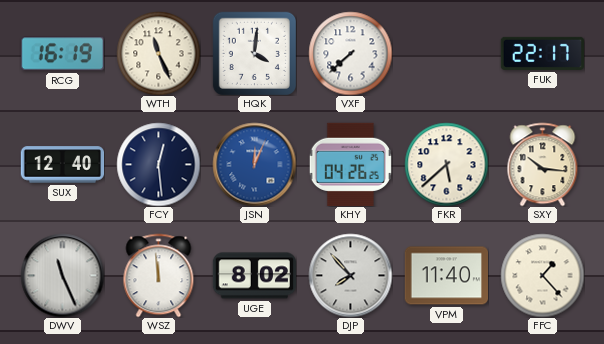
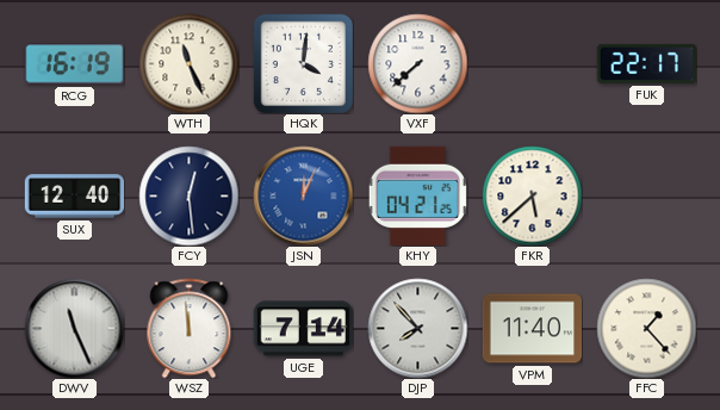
KHY: 04:26 -> 04:21
SXY: 10:16 -> none
UGE: 8:02 -> 7:14
